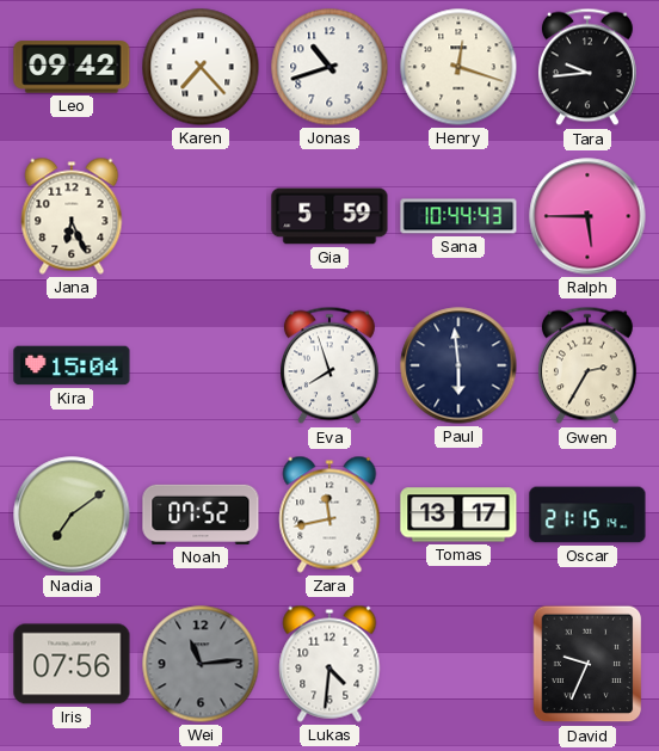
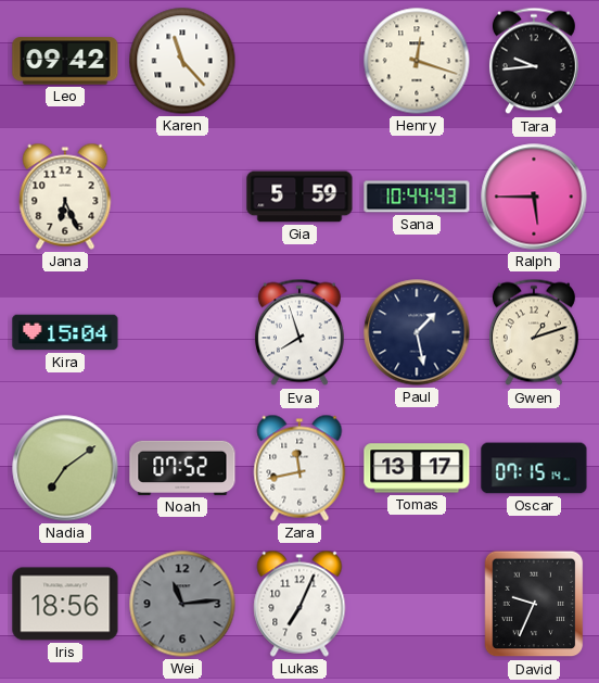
Karen: 7:23 -> 11:23
Jonas: 10:42 -> none
Paul: 5:59 -> 1:28
Gwen: 2:35 -> 1:12
Oscar: 21:15 -> 07:15
Iris: 07:56 -> 18:56
Lukas: 4:31 -> 7:04
